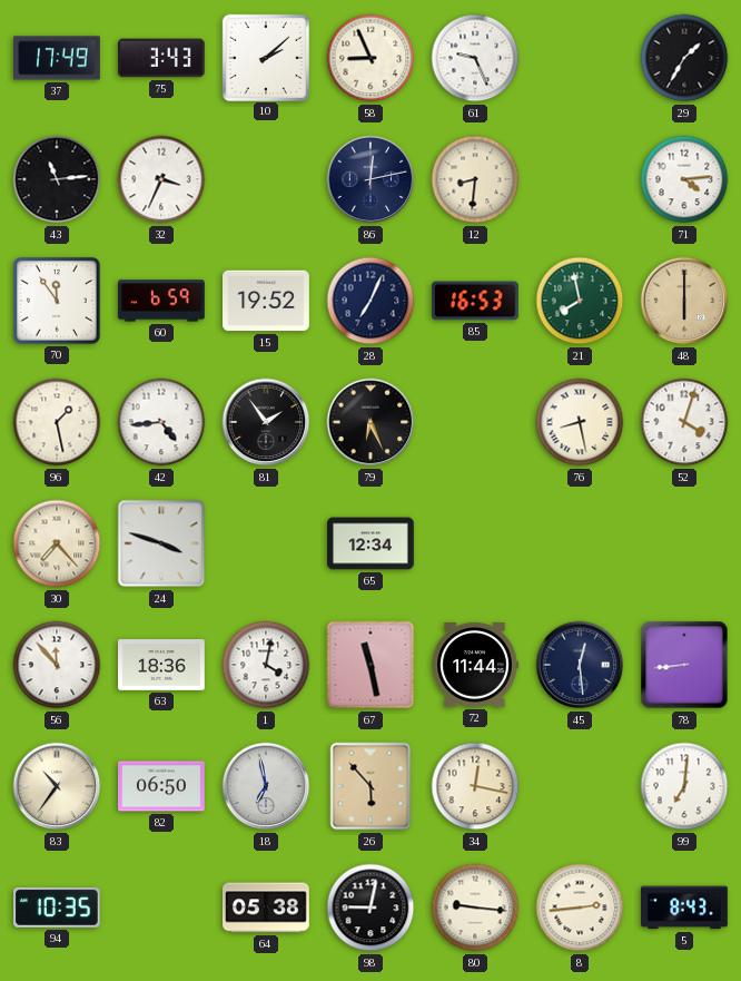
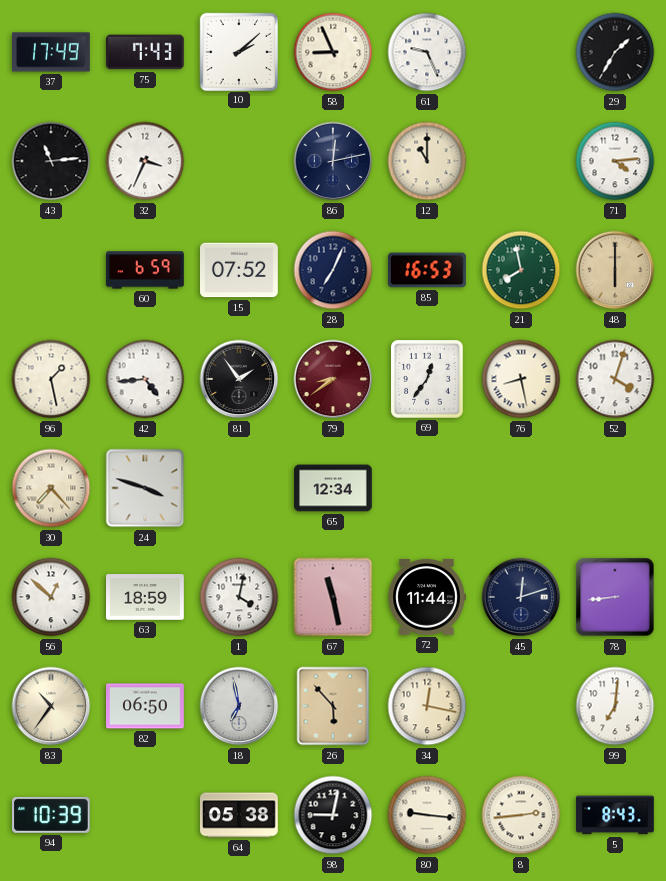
75: 3:43 -> 7:43
12: 8:31 -> 11:00
70: 11:54 -> none
15: 19:52 -> 07:52
79: 6:26 -> 8:39
79 dial: black -> burgundy
69: none -> 12:36
56: 11:53 -> 12:52
63: 18:36 -> 18:59
45: 12:29 -> 12:12
94: 10:35 -> 10:39
